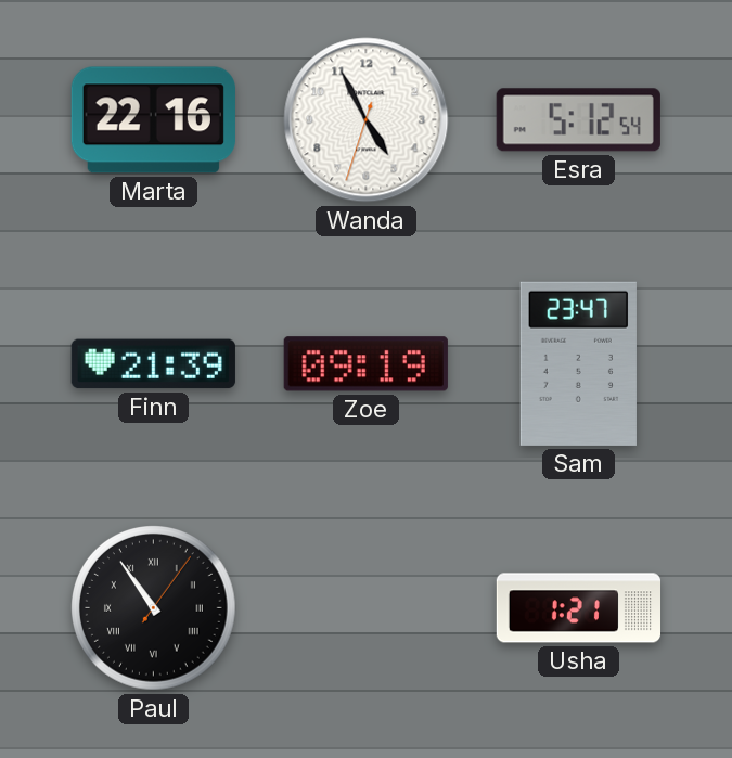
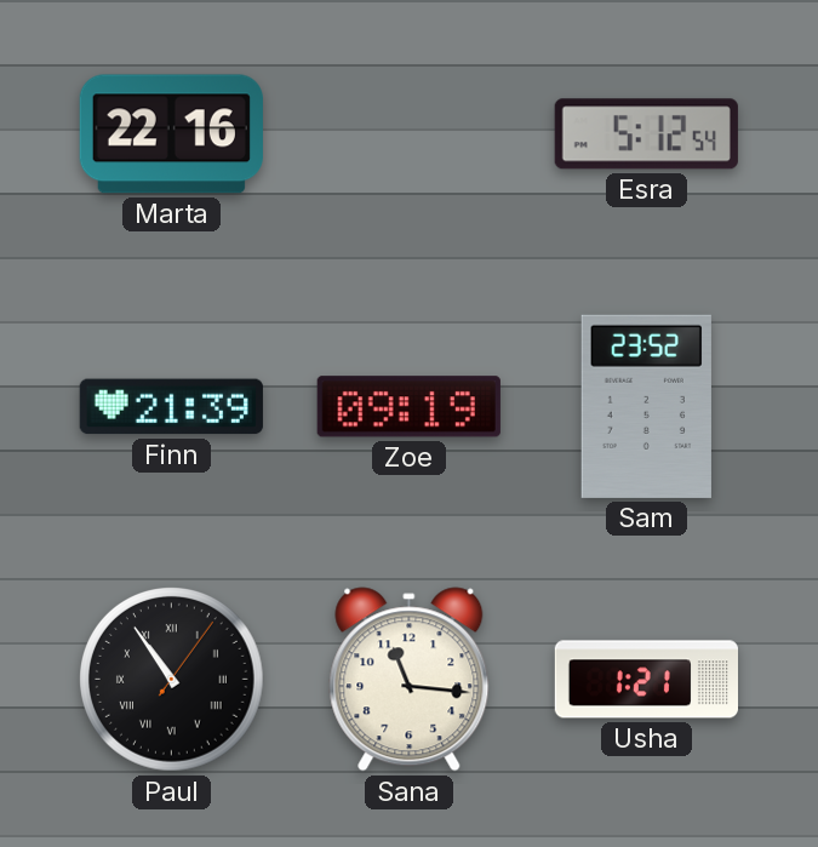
Wanda: 4:55 -> none
Sam: 23:47 -> 23:52
Sana: none -> 11:16
